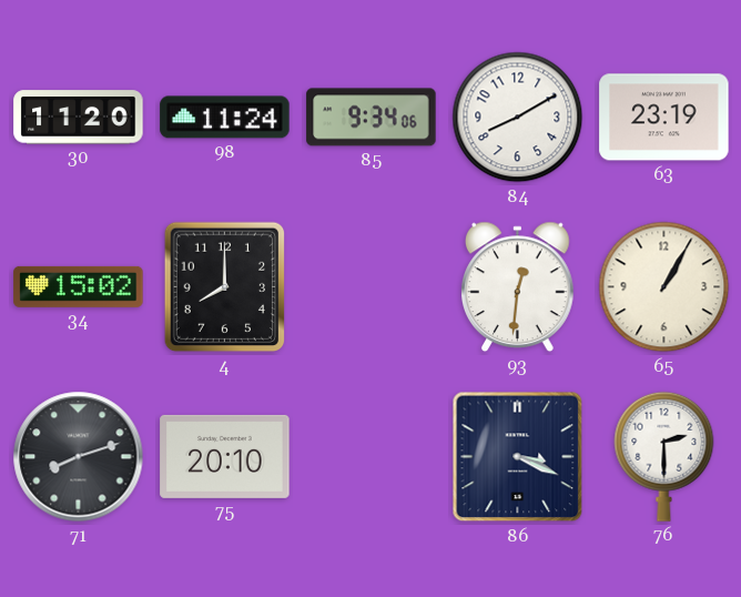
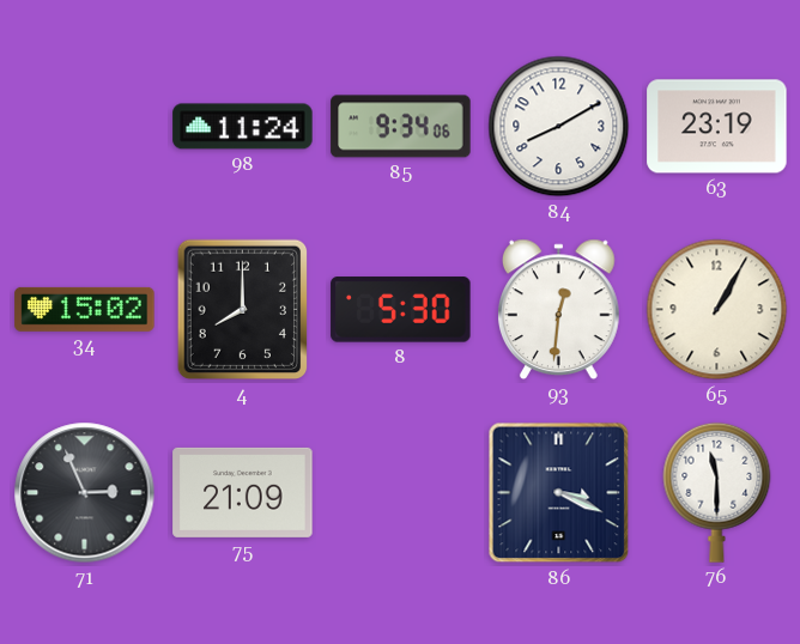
30: 11:20 -> none
8: none -> 5:30
71: 8:12 -> 2:56
75: 20:10 -> 21:09
76: 2:30 -> 11:30
